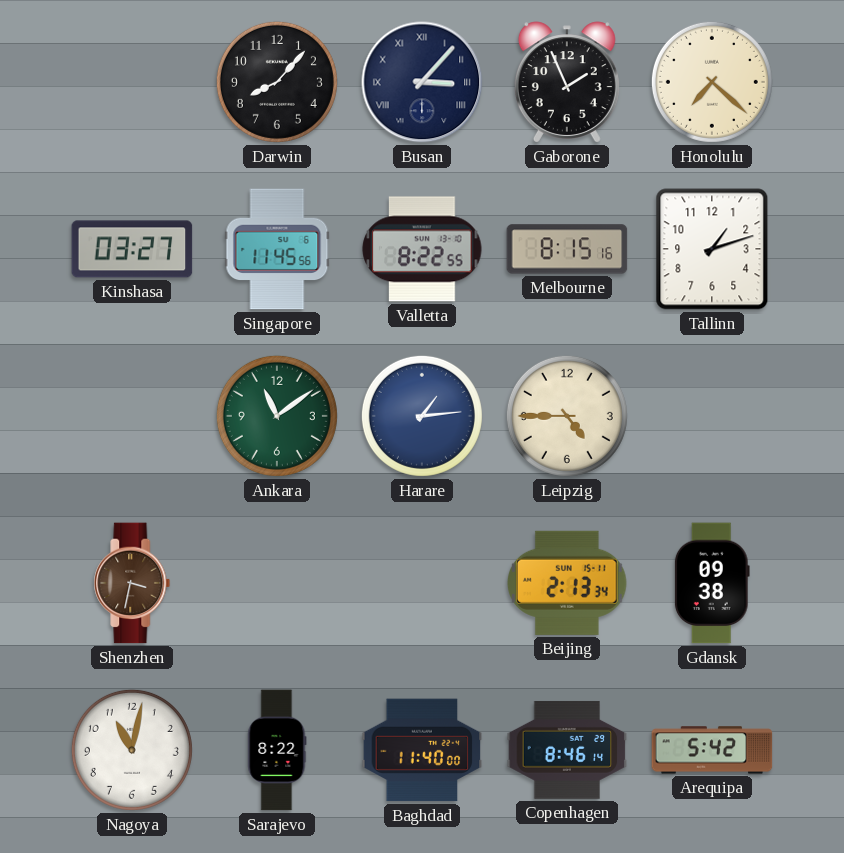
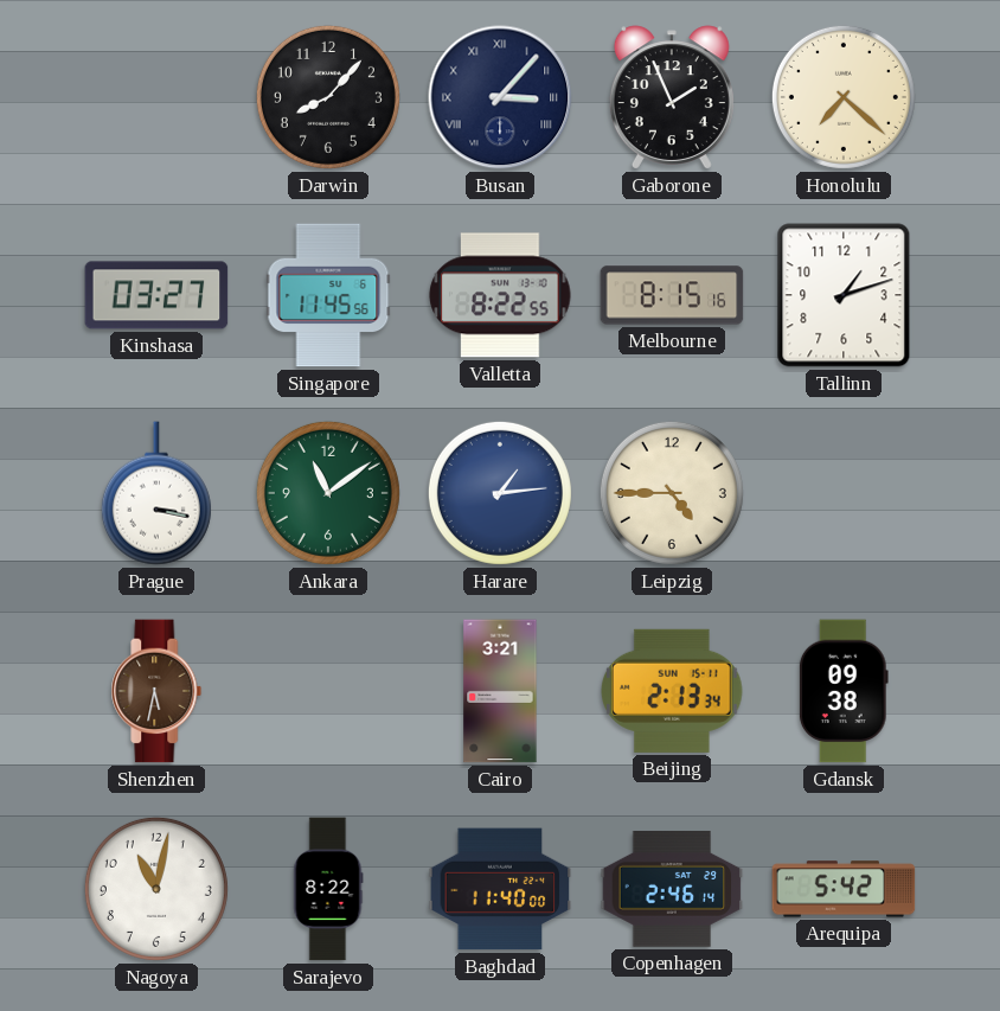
Prague: none -> 3:17
Shenzhen: 3:32 -> 5:32
Cairo: none -> 3:21
Copenhagen: 8:46 -> 2:46
